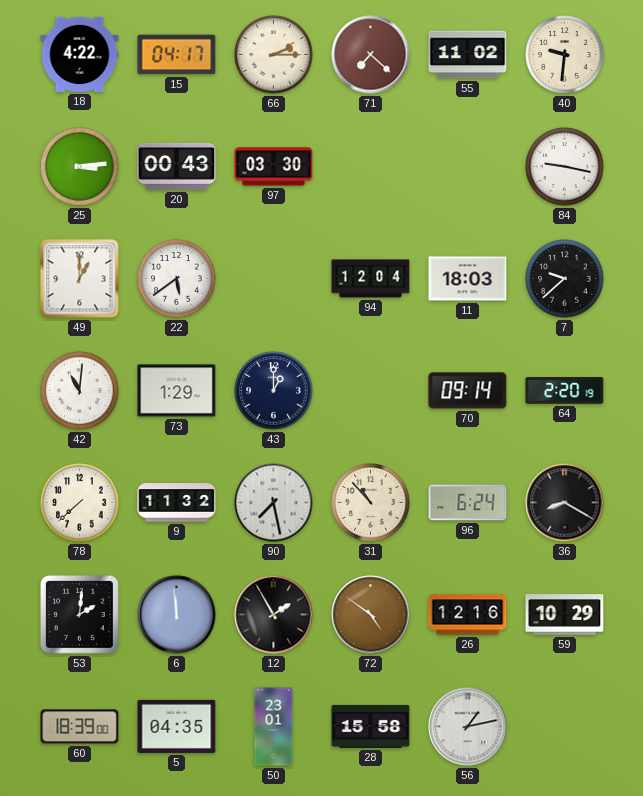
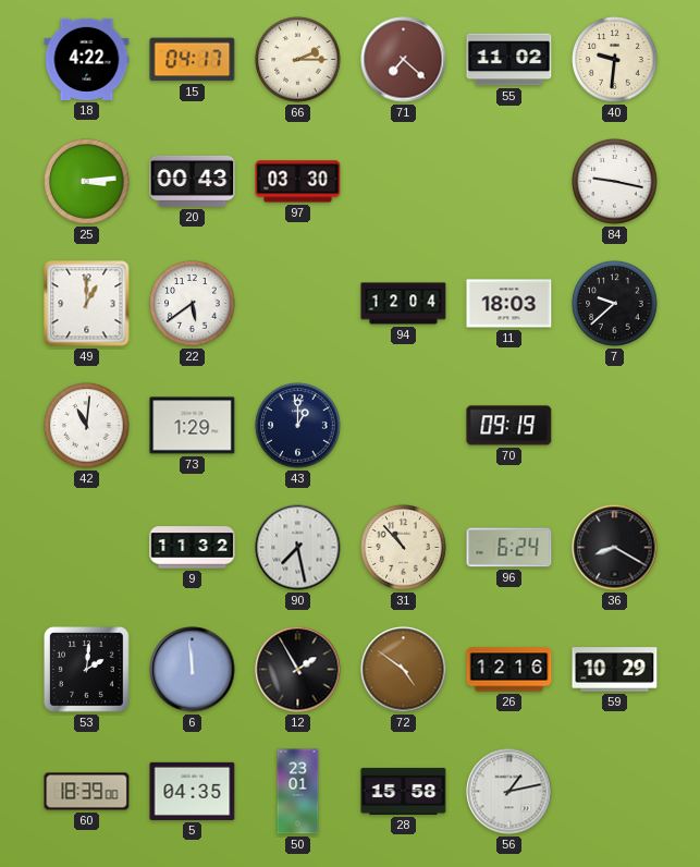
70: 09:14 -> 09:19
64: 2:20 -> none
78: 7:38 -> none
